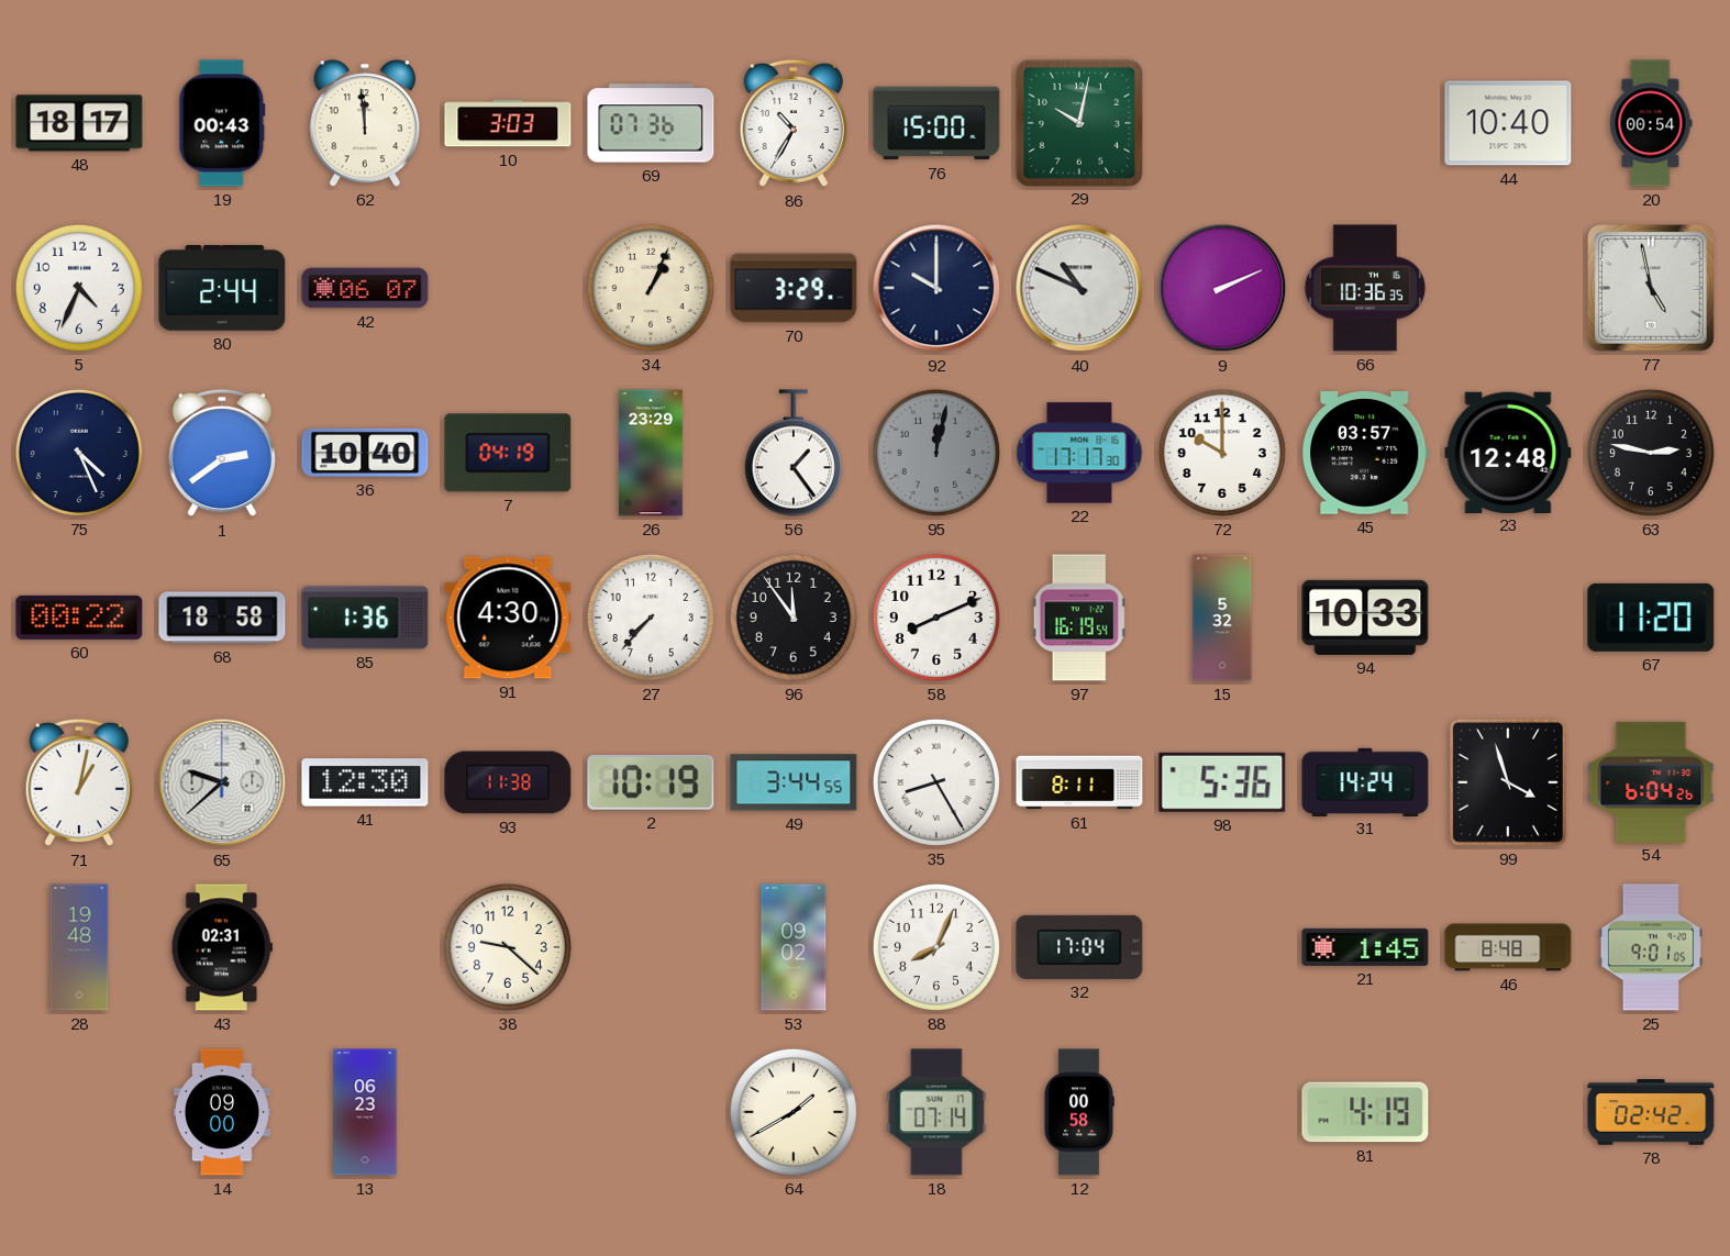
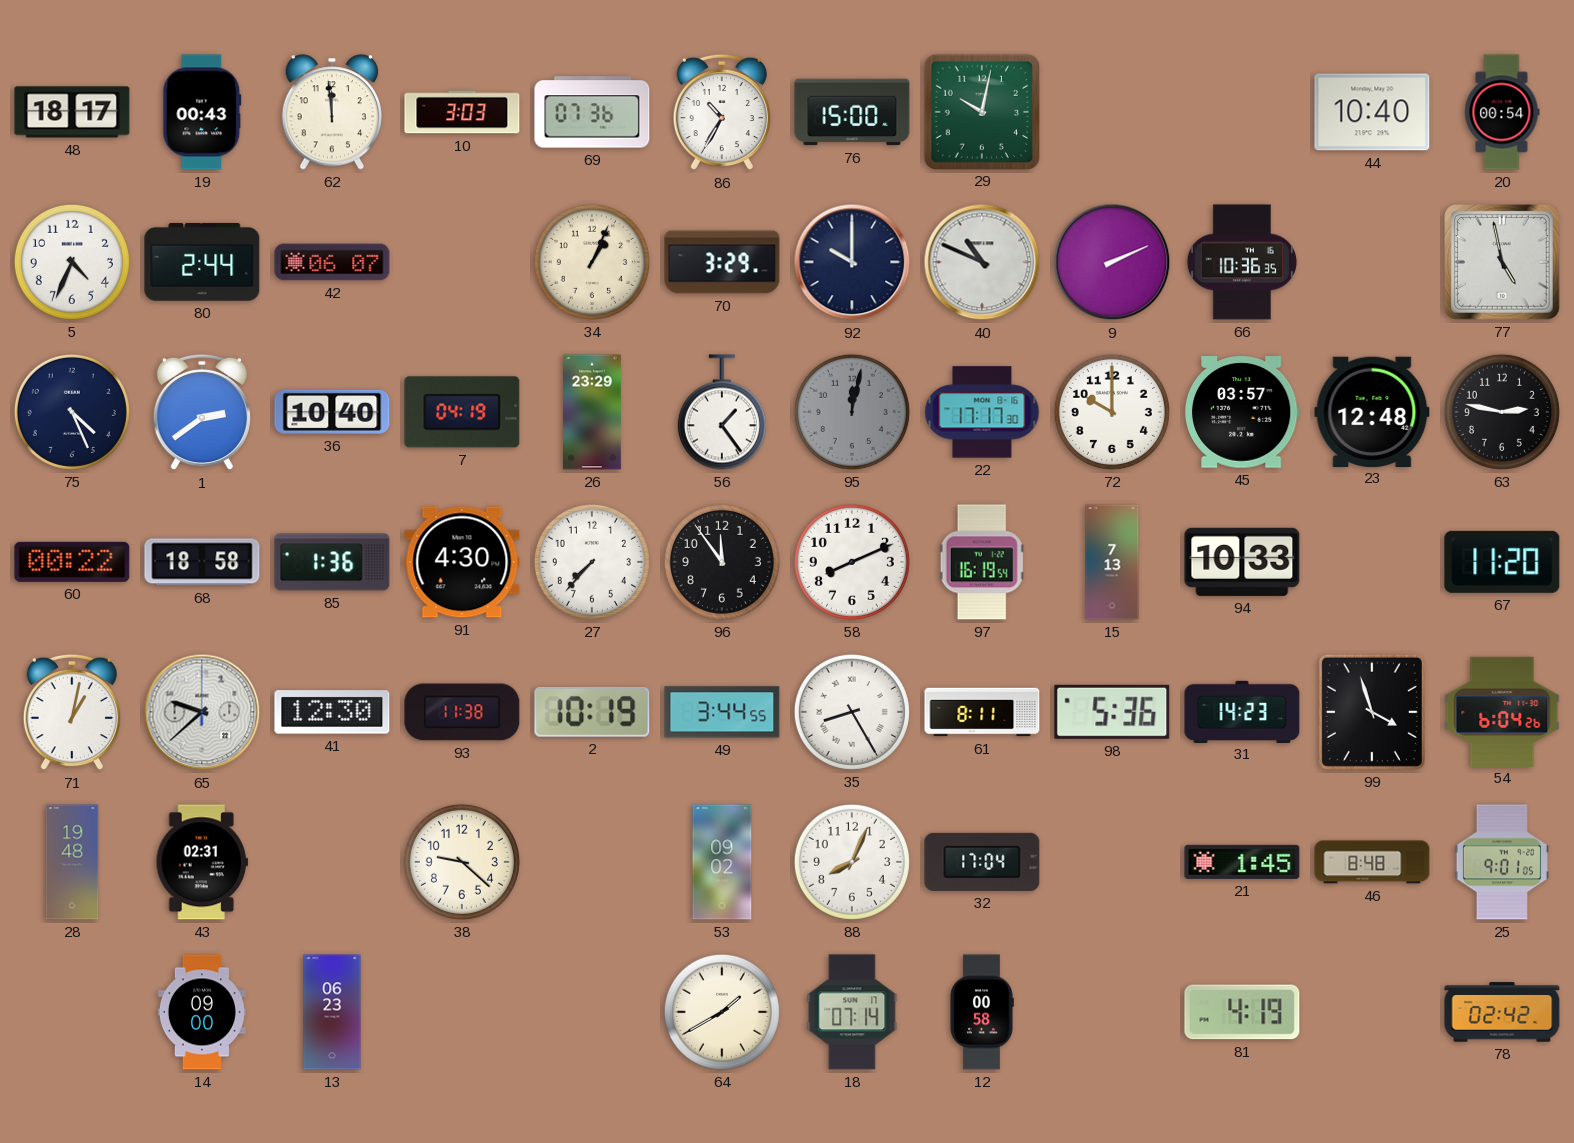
15: 5:32 -> 7:13
31: 14:24 -> 14:23
